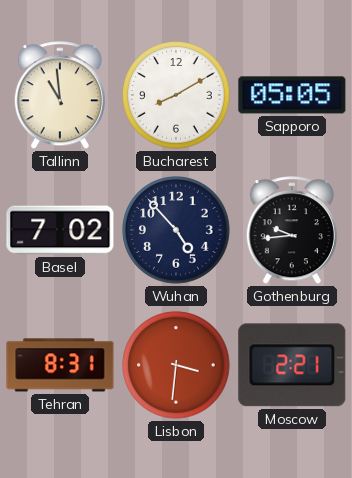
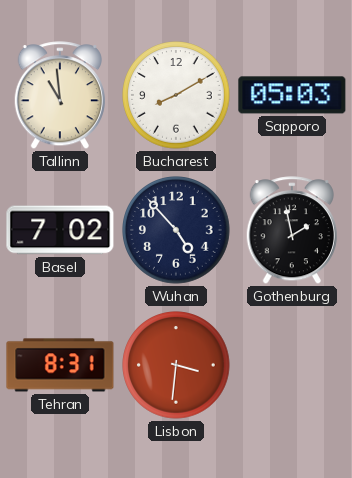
Sapporo: 05:05 -> 05:03
Gothenburg: 9:44 -> 1:58
Moscow: 2:21 -> none
